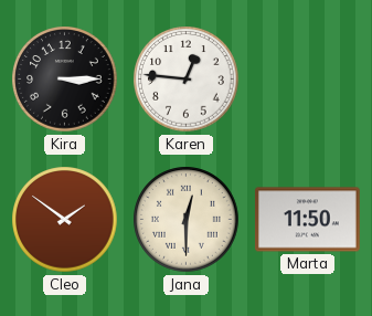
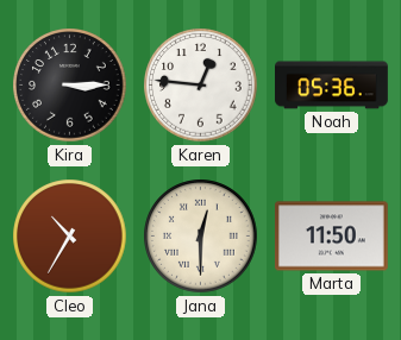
Noah: none -> 05:36
Cleo: 1:51 -> 10:35
